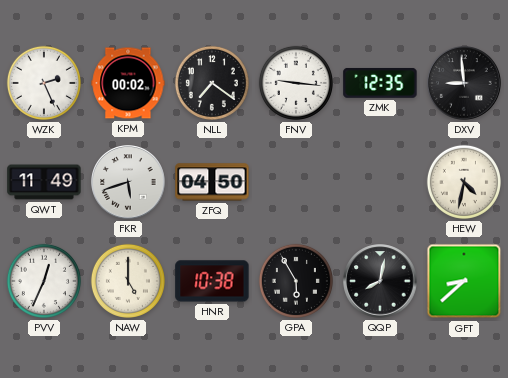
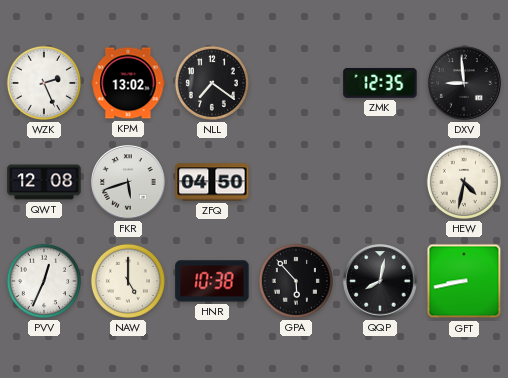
KPM: 00:02 -> 13:02
FNV: 9:16 -> none
QWT: 11:49 -> 12:08
GPA: 5:55 -> 5:53
GFT: 8:38 -> 8:43
